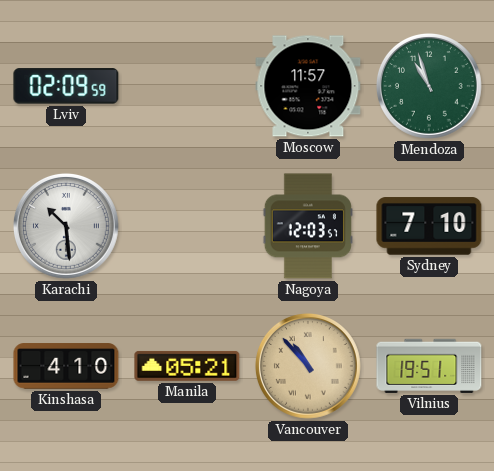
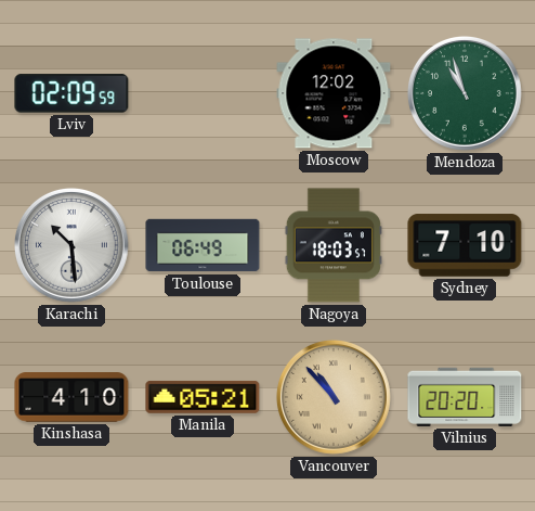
Moscow: 11:57 -> 12:02
Toulouse: none -> 06:49
Nagoya: 12:03 -> 18:03
Vilnius: 19:51 -> 20:20
